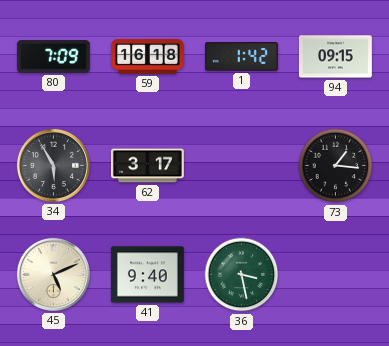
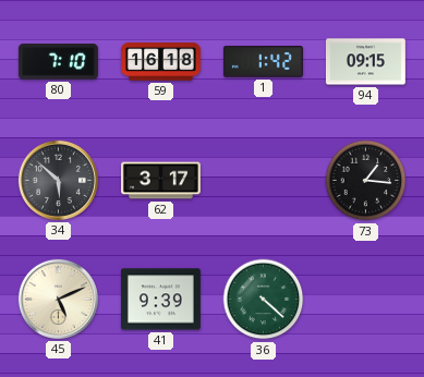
80: 7:09 -> 7:10
34: 5:55 -> 5:52
41: 9:40 -> 9:39
36: 3:28 -> 4:22
